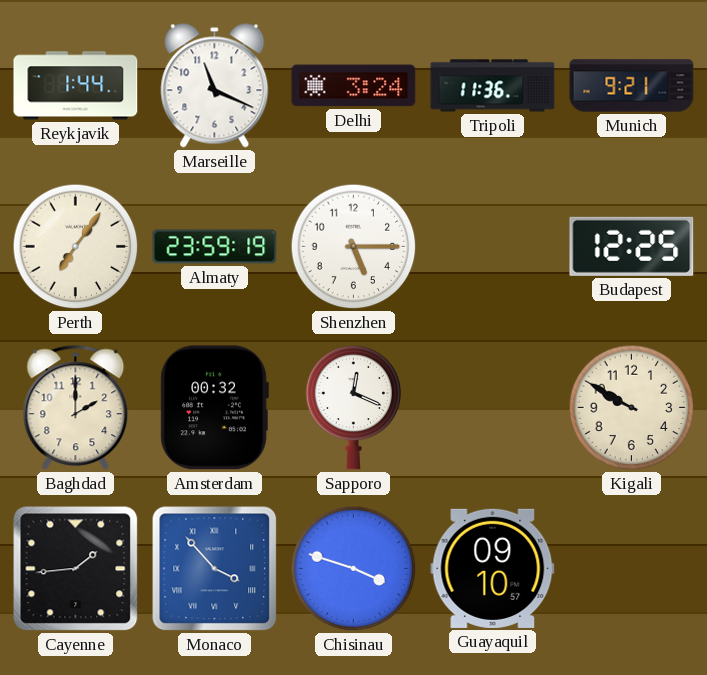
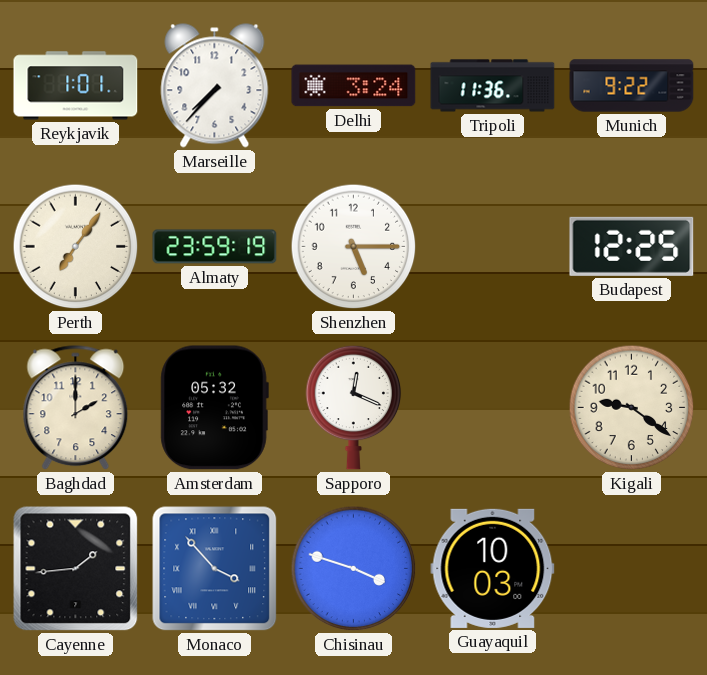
Reykjavik: 1:44 -> 1:01
Marseille: 11:19 -> 7:37
Munich: 9:21 -> 9:22
Amsterdam: 00:32 -> 05:32
Kigali: 9:50 -> 9:21
Guayaquil: 09:10 -> 10:03
